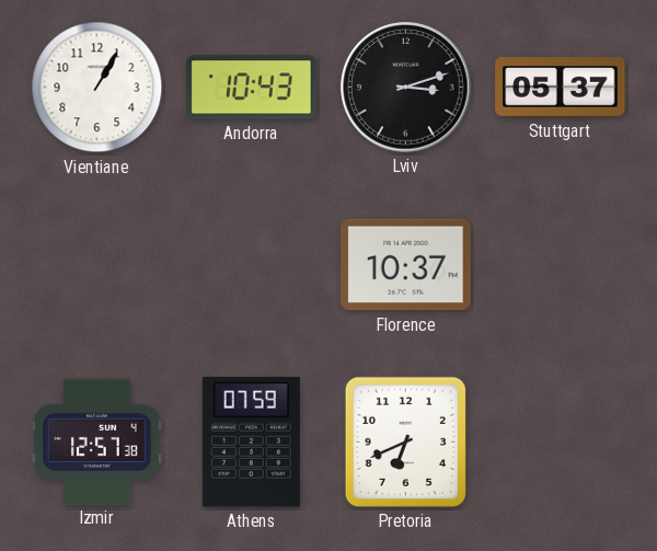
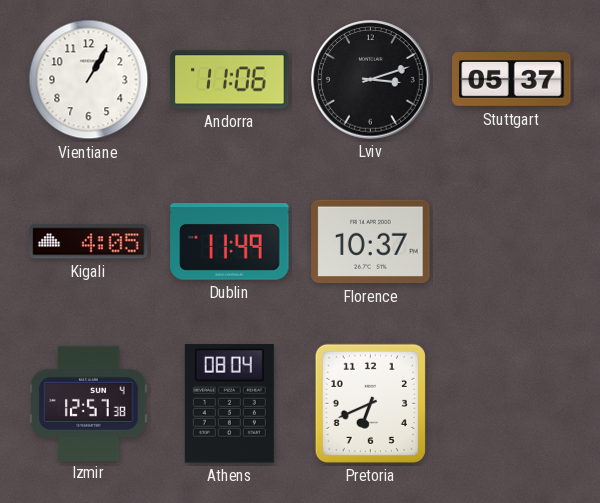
Andorra: 10:43 -> 11:06
Kigali: none -> 4:05
Dublin: none -> 11:49
Athens: 07:59 -> 08:04
